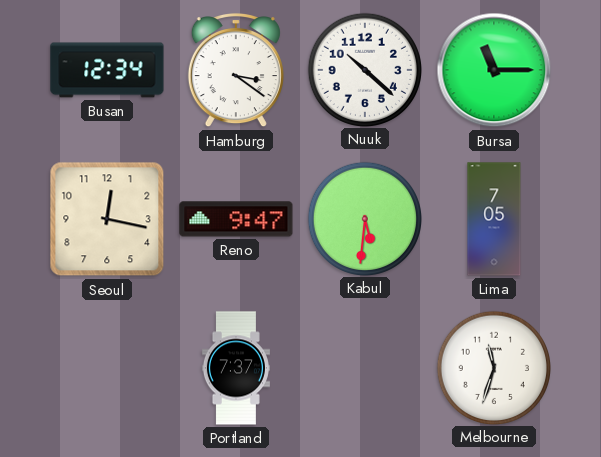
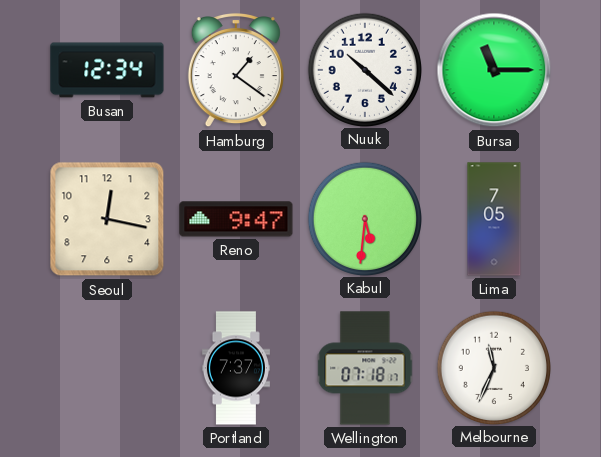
Hamburg: 3:21 -> 1:21
Wellington: none -> 07:18
Melbourne: 11:33 -> 11:34
